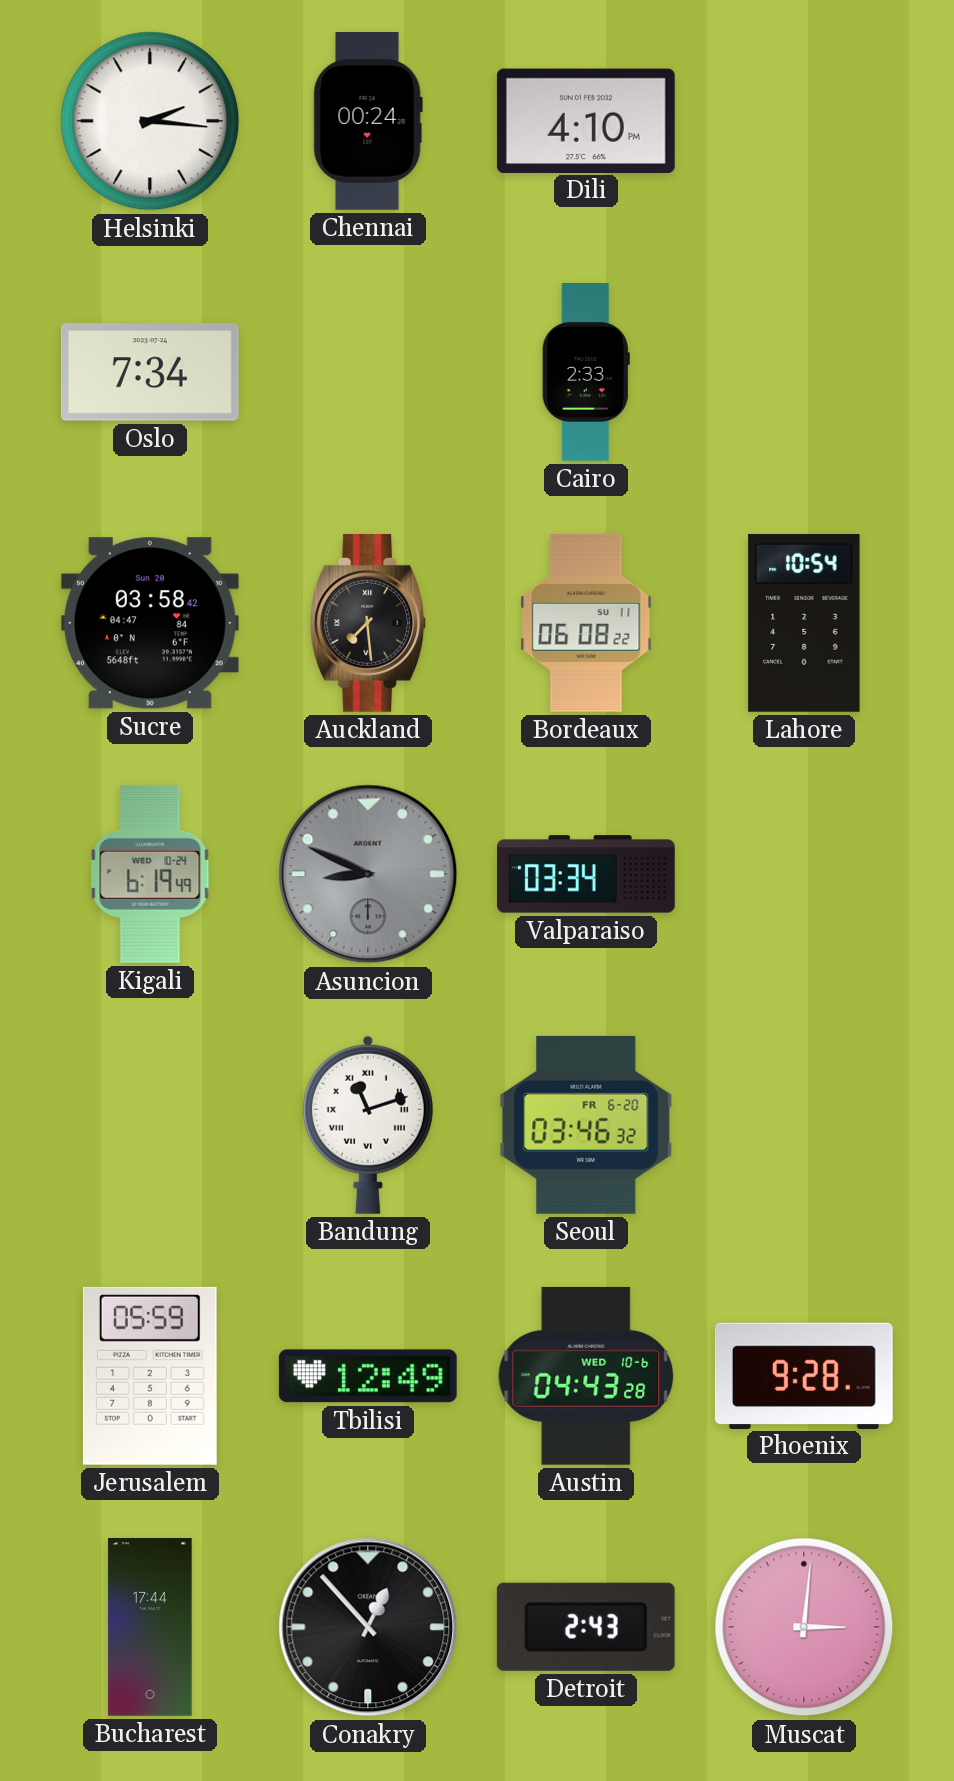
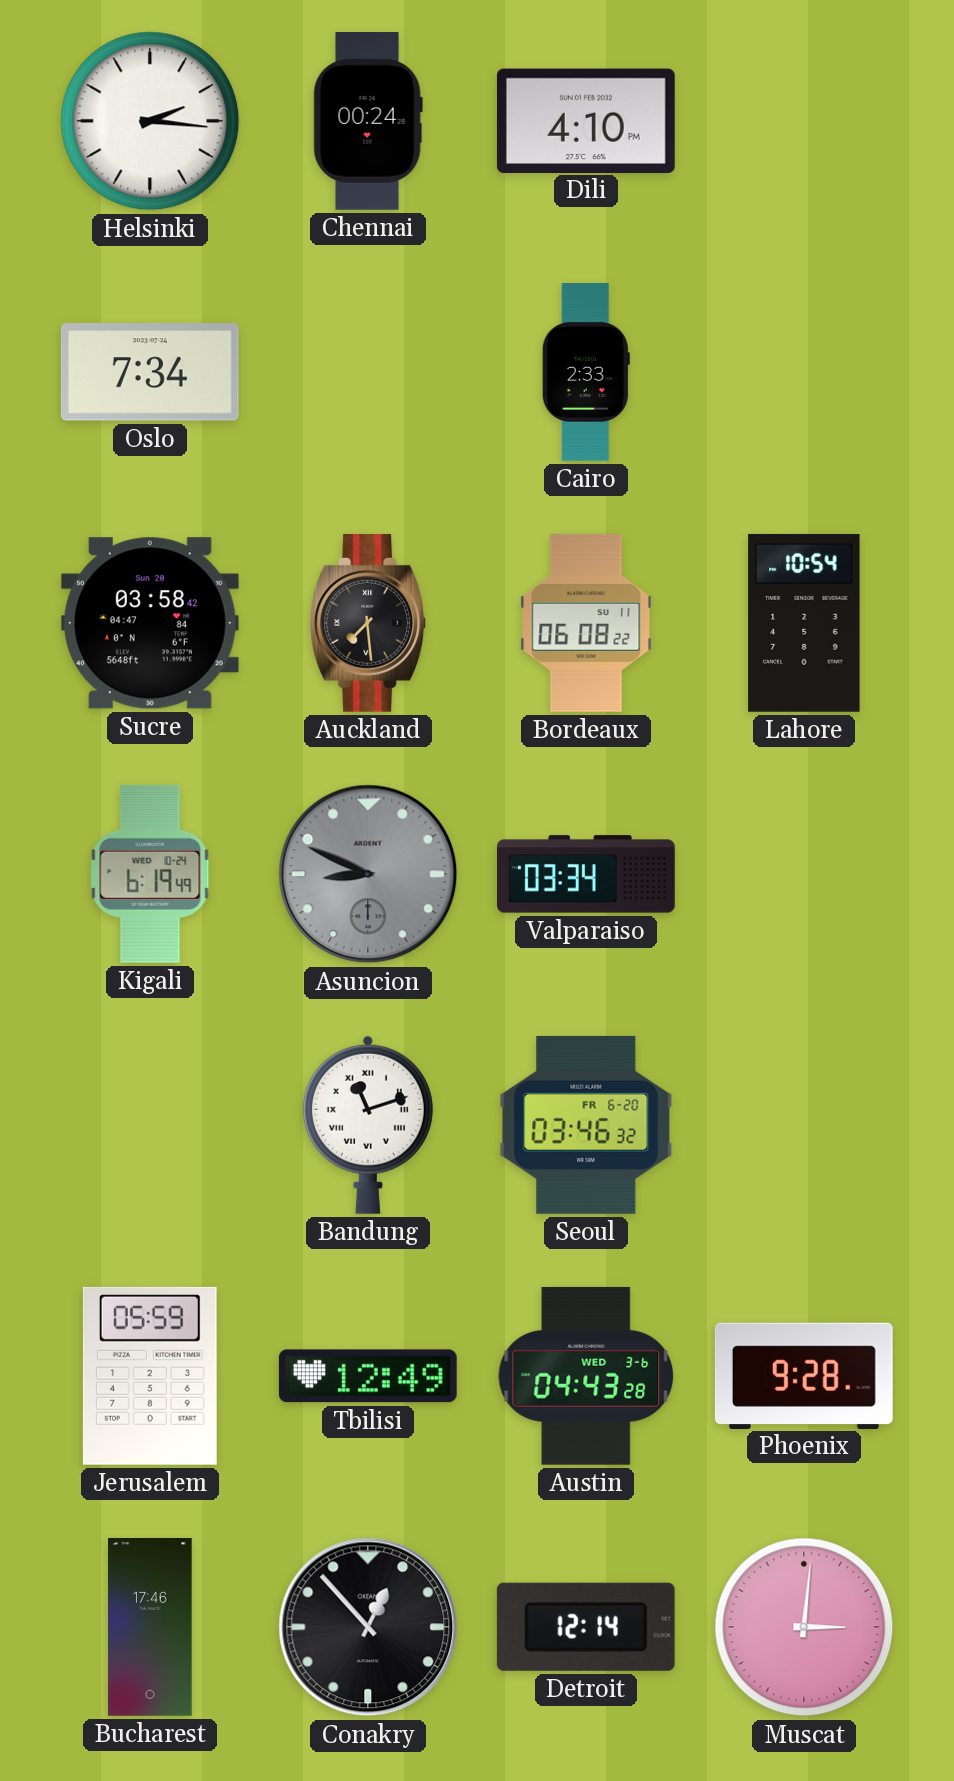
Austin date: WED 10-6 -> WED 3-6
Bucharest: 17:44 -> 17:46
Detroit: 2:43 -> 12:14
